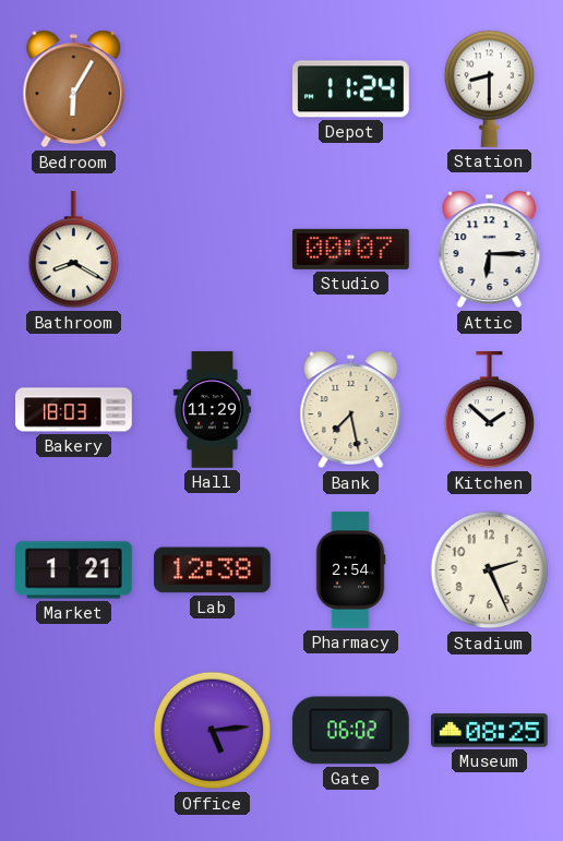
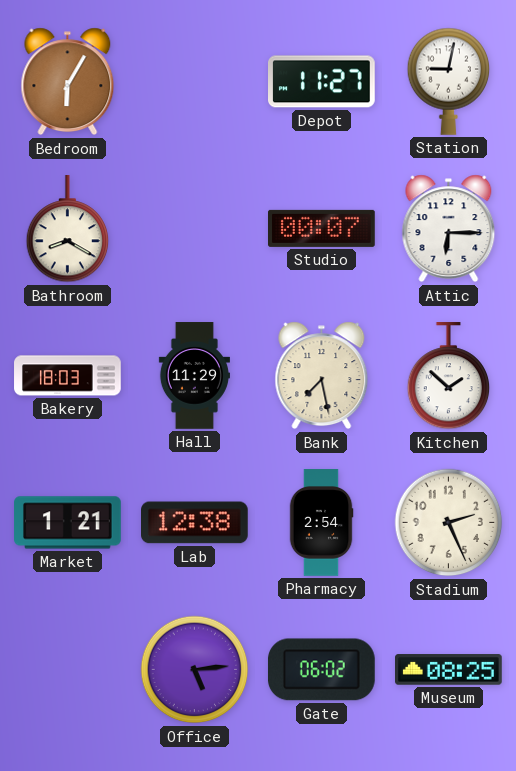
Depot: 11:24 -> 11:27
Station: 8:30 -> 9:02
